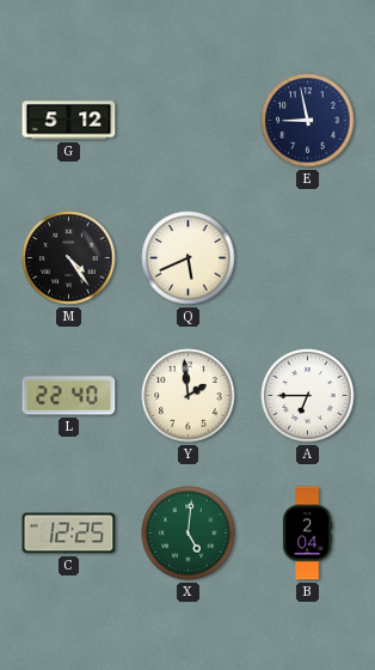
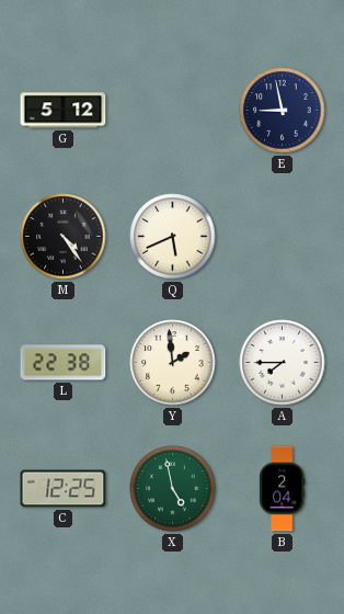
L: 22:40 -> 22:38
A: 6:45 -> 7:45
X: 5:01 -> 4:58
